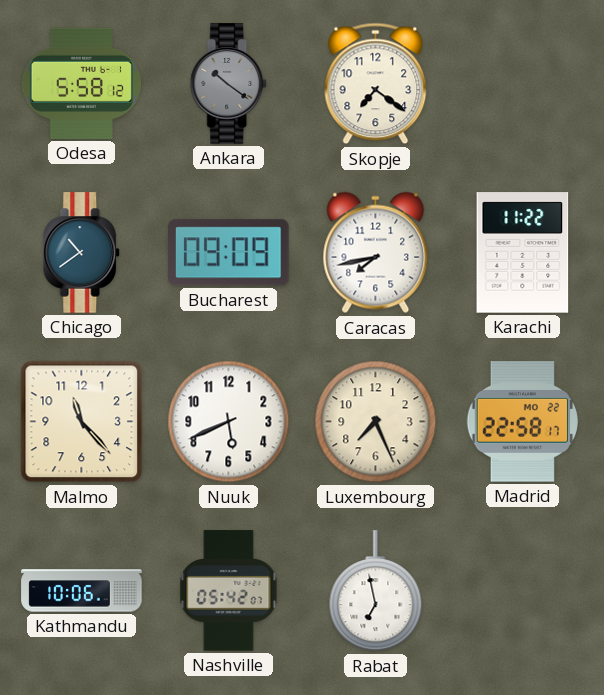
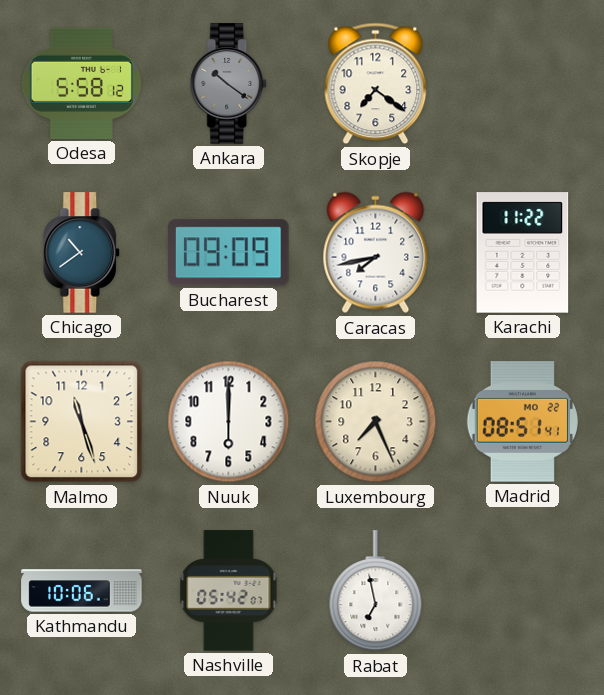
Malmo: 11:23 -> 11:27
Nuuk: 5:41 -> 6:00
Madrid: 22:58 -> 08:51
